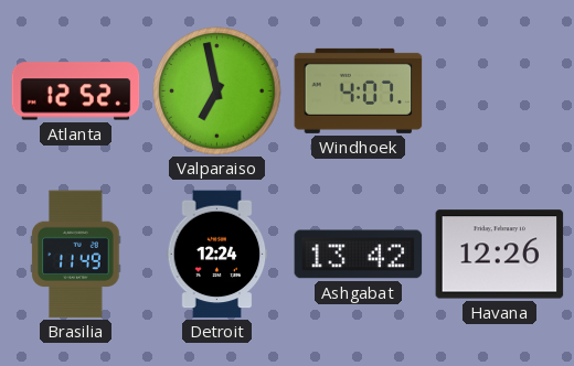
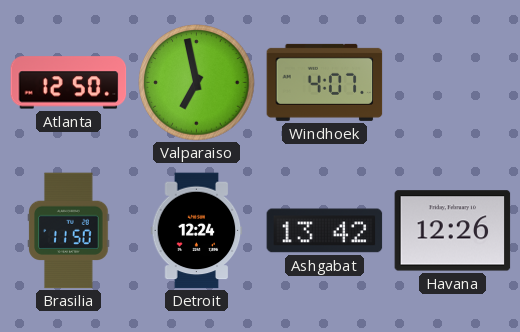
Atlanta: 12:52 -> 12:50
Brasilia: 11:49 -> 11:50
